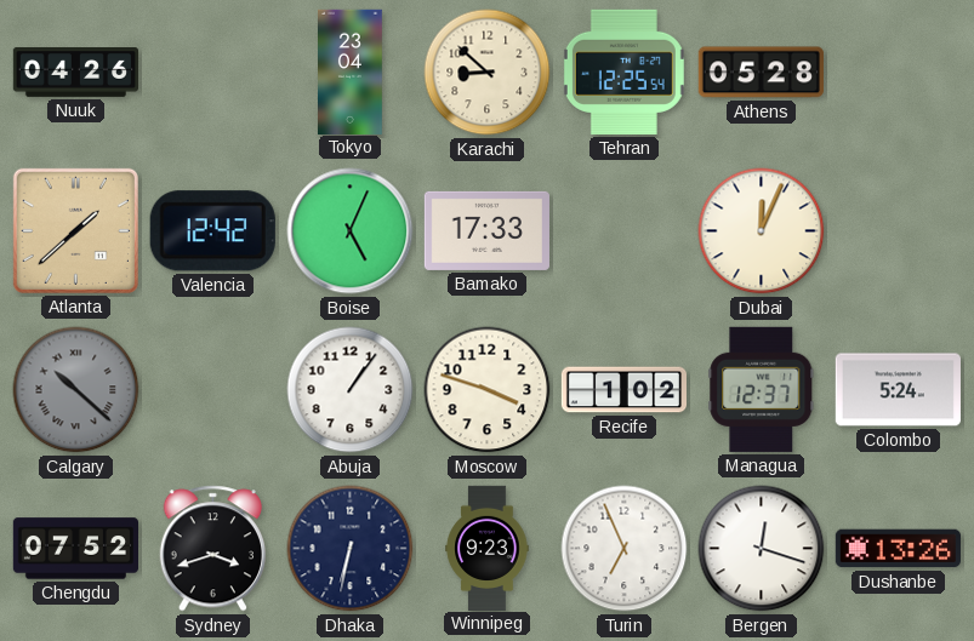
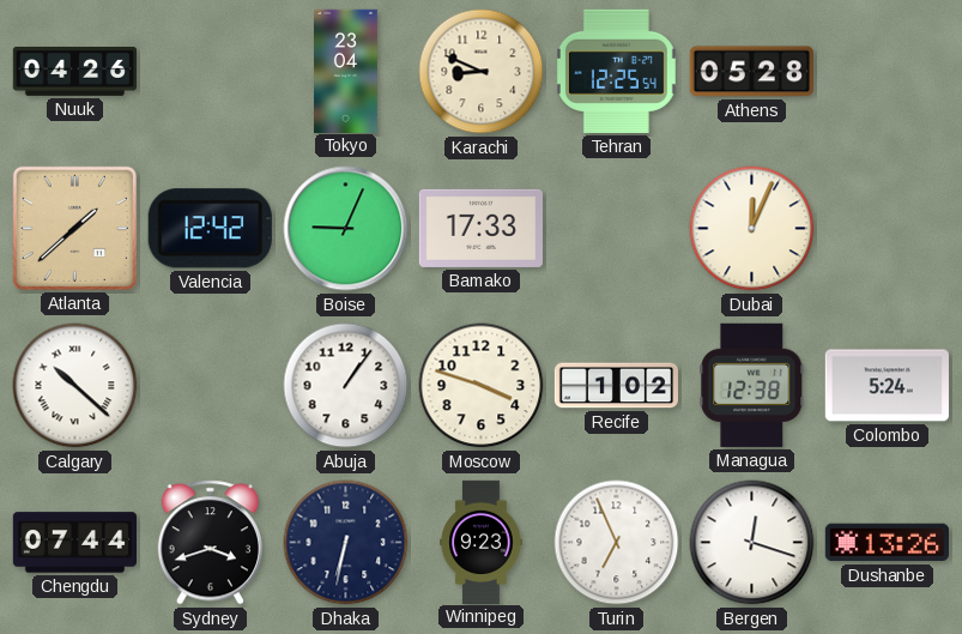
Karachi: 8:52 -> 8:49
Boise: 5:04 -> 9:04
Calgary dial: grey -> white
Managua: 12:37 -> 12:38
Chengdu: 07:52 -> 07:44
